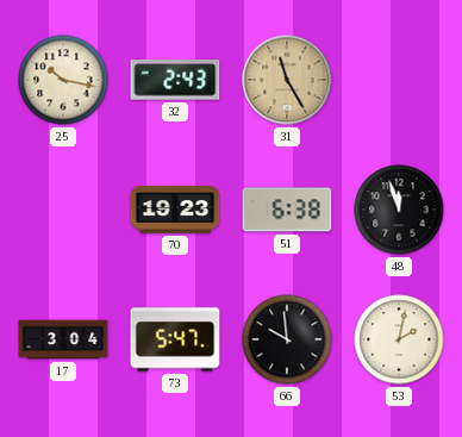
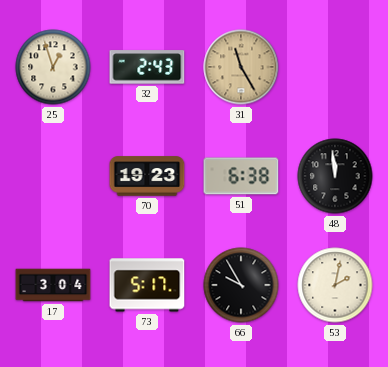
25: 10:17 -> 12:57
48: 11:57 -> 11:59
73: 5:47 -> 5:17
66: 9:59 -> 9:55
